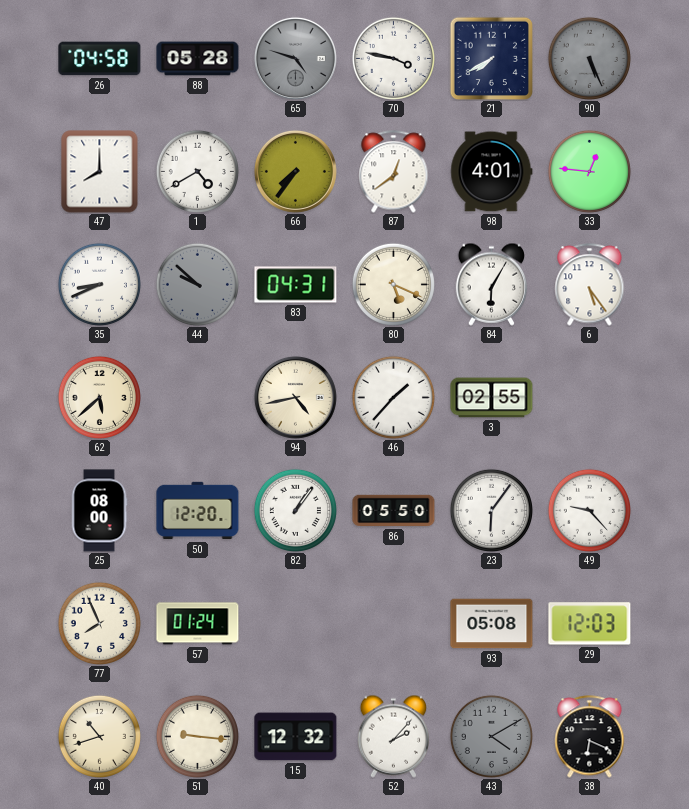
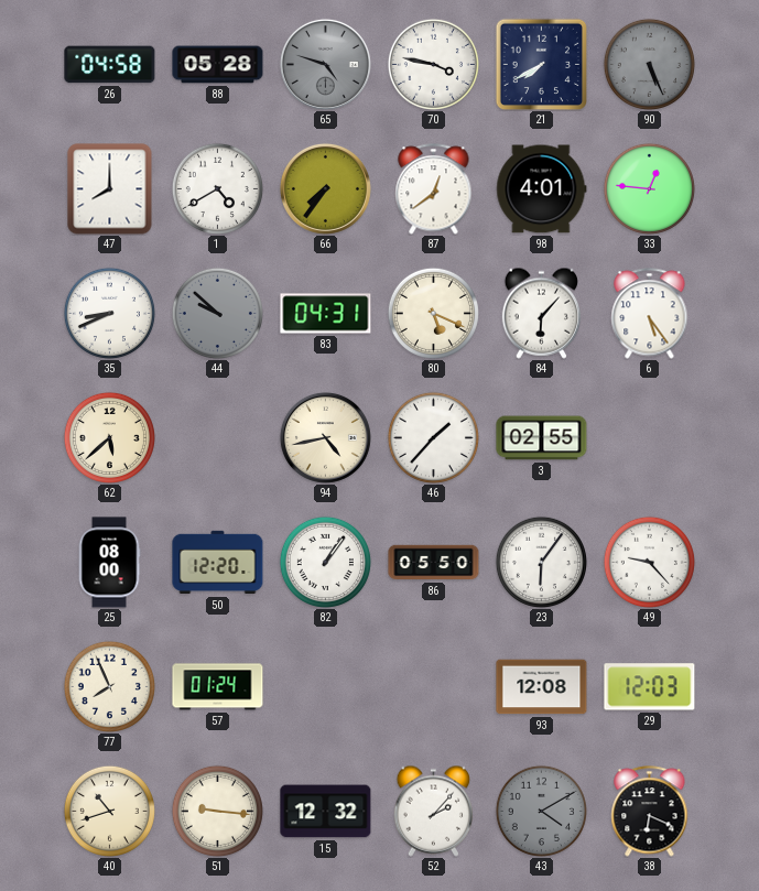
84: 6:05 -> 6:07
93: 05:08 -> 12:08
